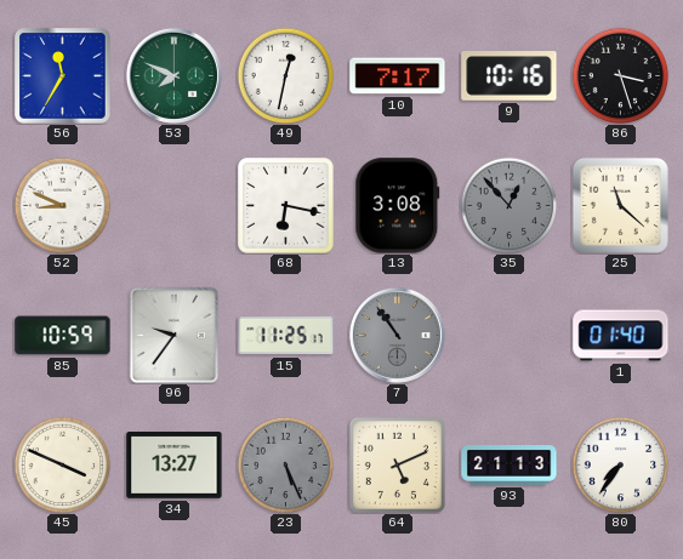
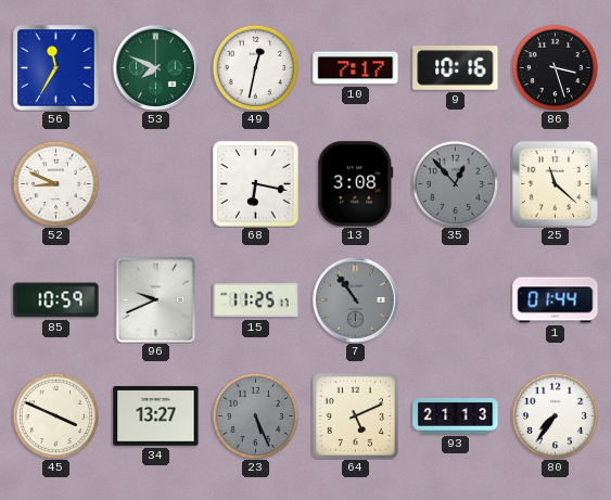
96: 9:36 -> 9:41
1: 01:40 -> 01:44
